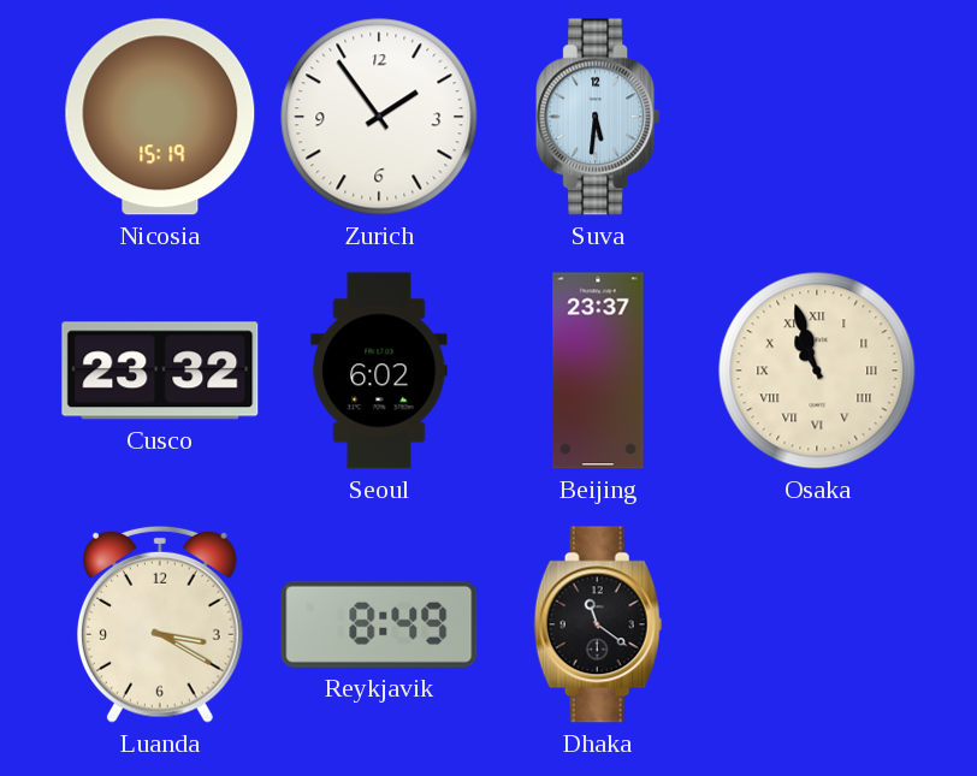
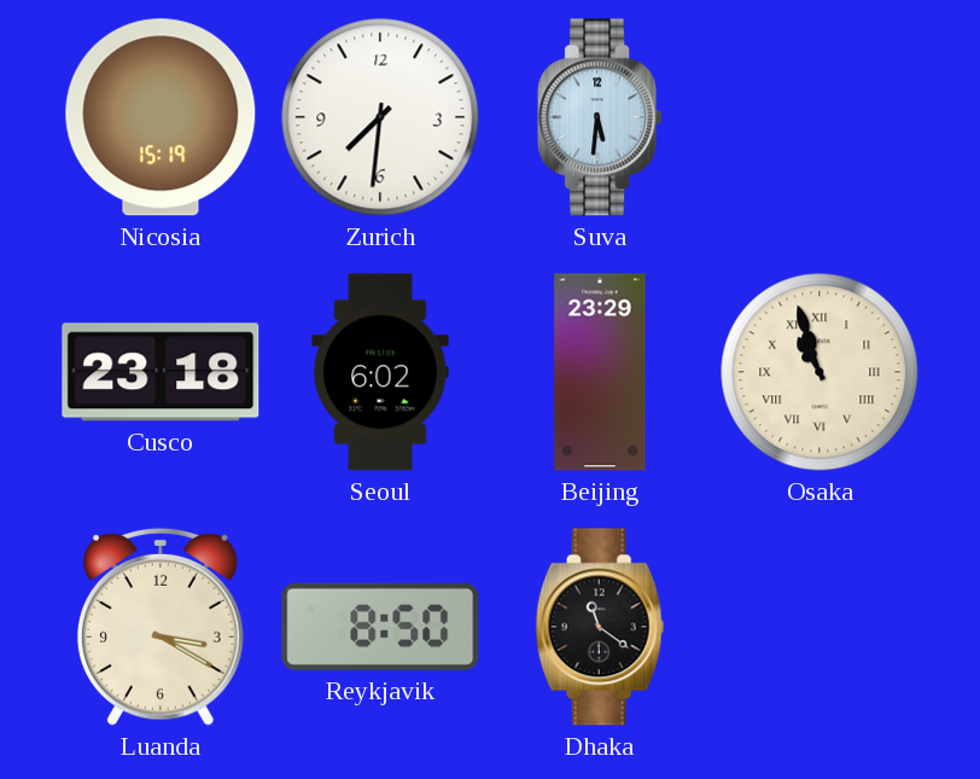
Zurich: 1:54 -> 7:31
Cusco: 23:32 -> 23:18
Beijing: 23:37 -> 23:29
Reykjavik: 8:49 -> 8:50
